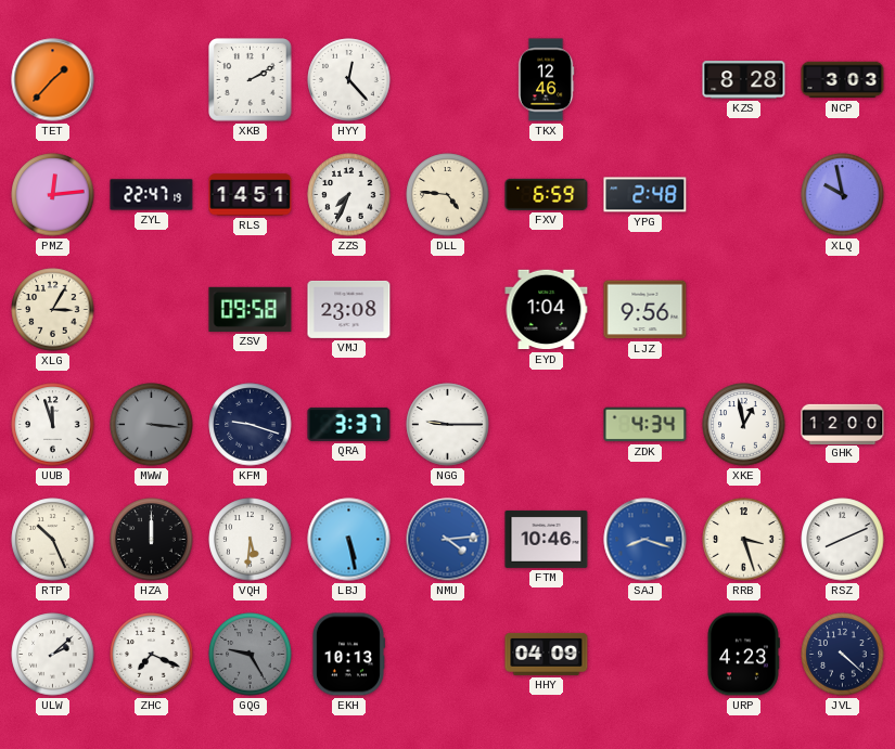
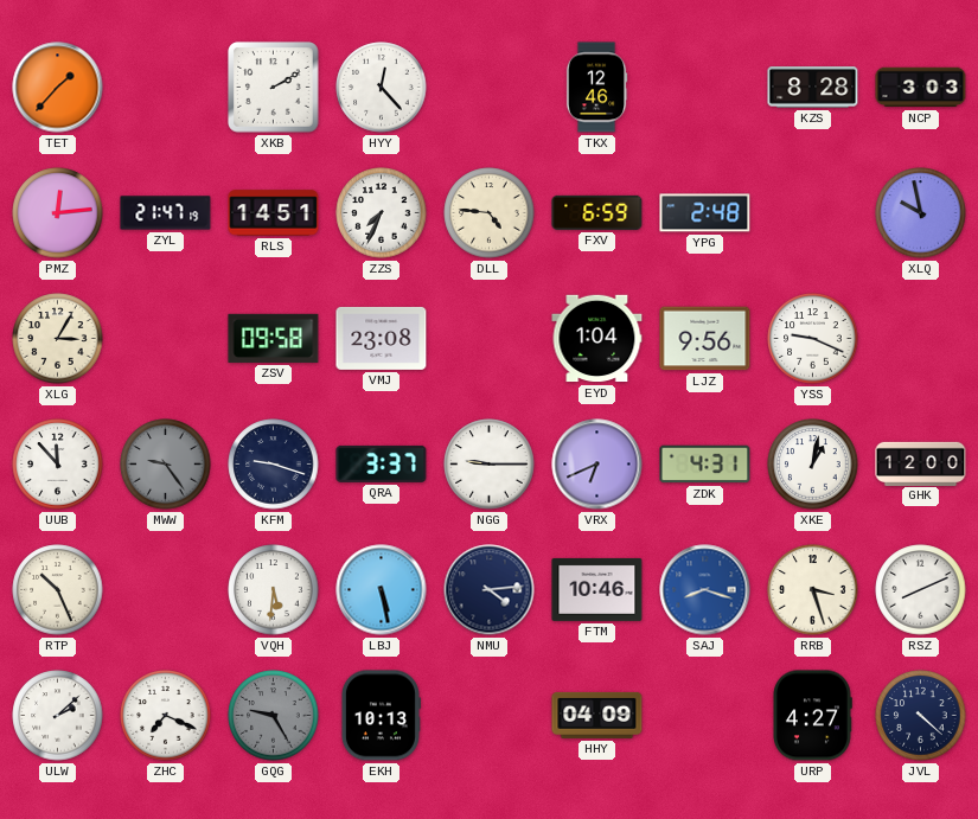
ZYL: 22:47 -> 21:47
YSS: none -> 9:19
UUB: 11:57 -> 11:53
MWW: 3:16 -> 9:24
VRX: none -> 6:41
ZDK: 4:34 -> 4:31
XKE: 12:58 -> 1:02
HZA: 12:00 -> none
NMU dial: blue -> navy
URP: 4:23 -> 4:27
